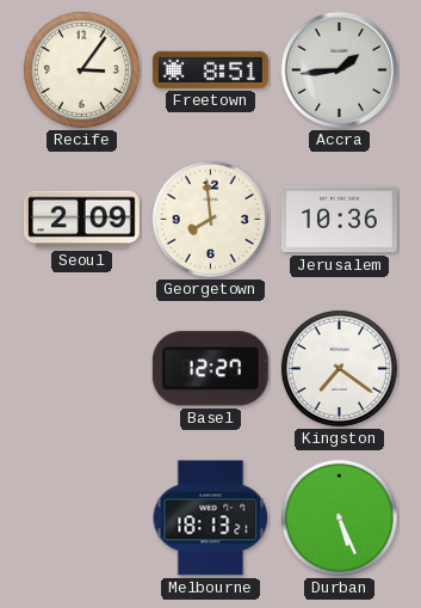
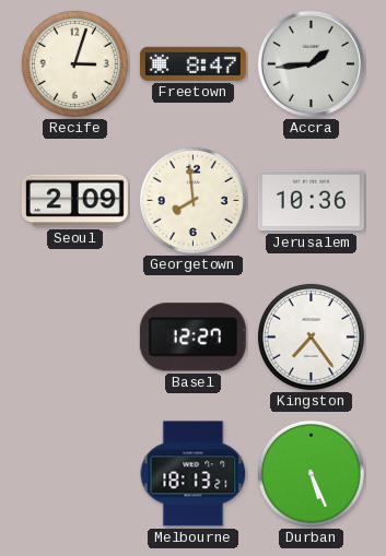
Recife: 3:06 -> 3:03
Freetown: 8:51 -> 8:47
Kingston: 7:21 -> 7:24
